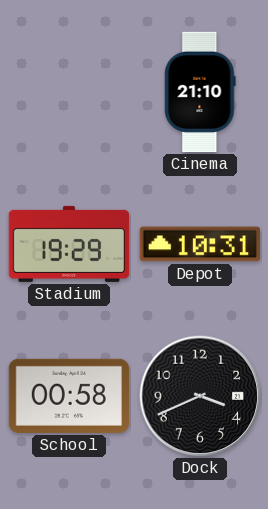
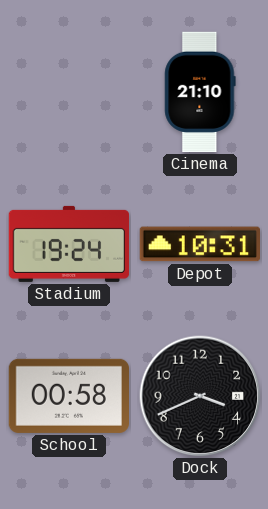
Stadium: 19:29 -> 19:24
